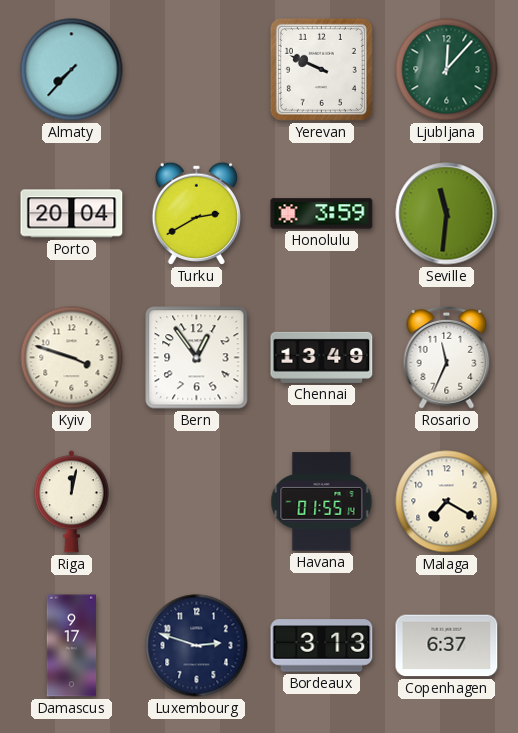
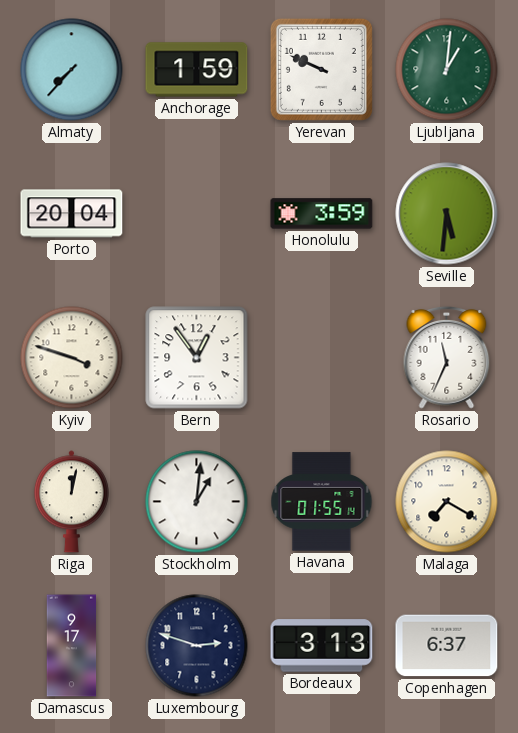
Anchorage: none -> 1:59
Ljubljana: 12:07 -> 1:01
Turku: 2:40 -> none
Seville: 11:31 -> 5:31
Chennai: 13:49 -> none
Stockholm: none -> 1:01
